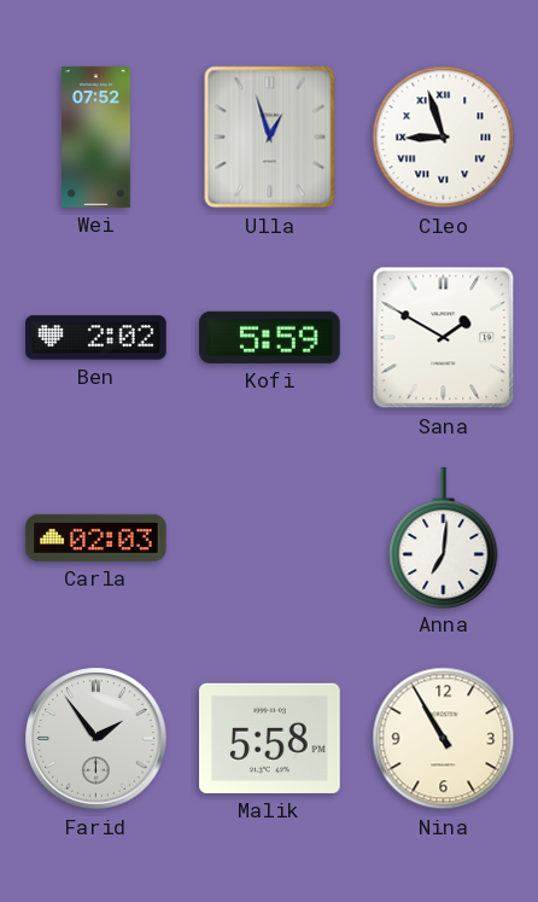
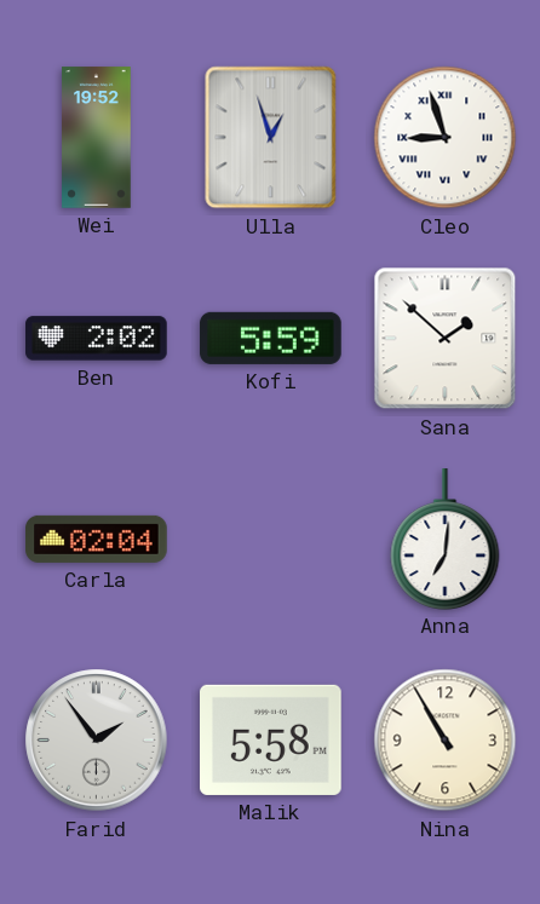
Wei: 07:52 -> 19:52
Sana: 1:50 -> 1:52
Carla: 02:03 -> 02:04
